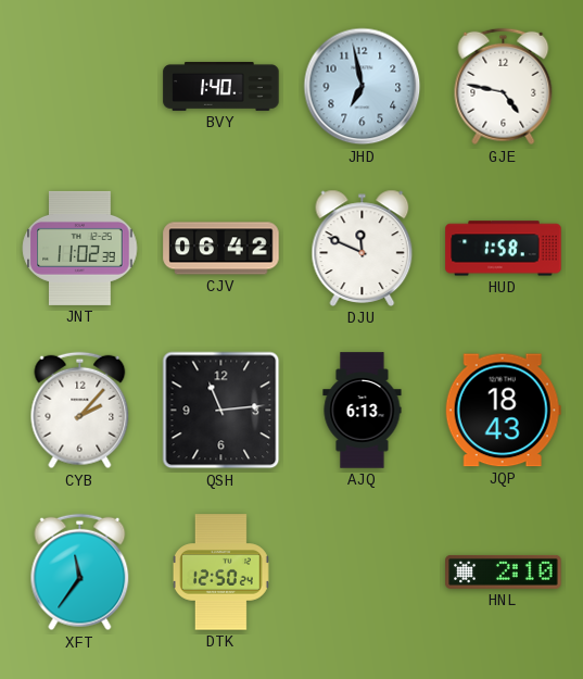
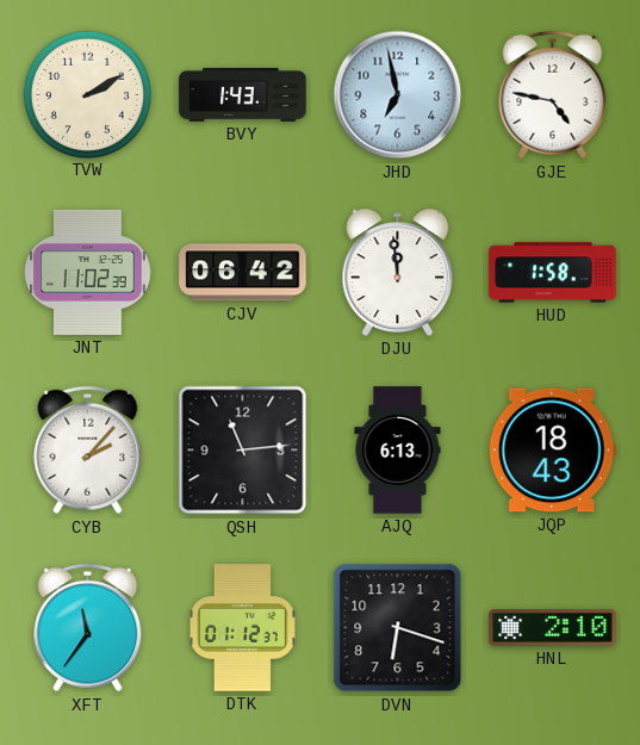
TVW: none -> 2:10
BVY: 1:40 -> 1:43
DJU: 11:49 -> 11:59
DTK: 12:50 -> 01:12
DVN: none -> 6:18
